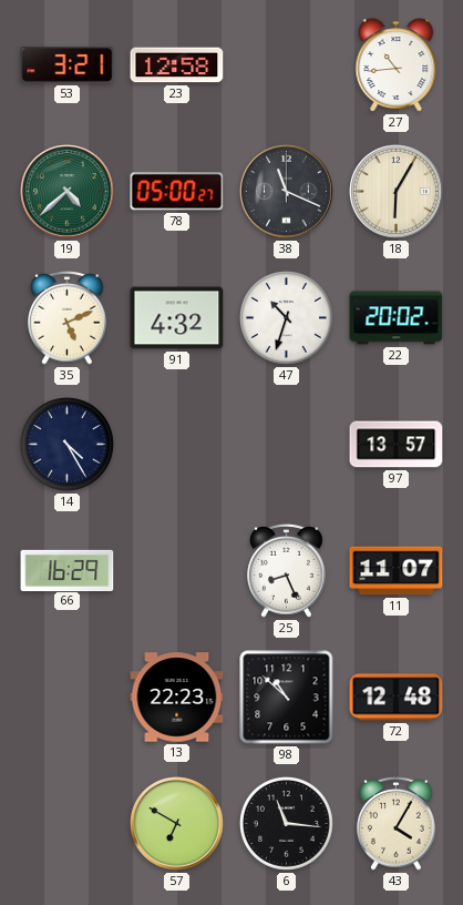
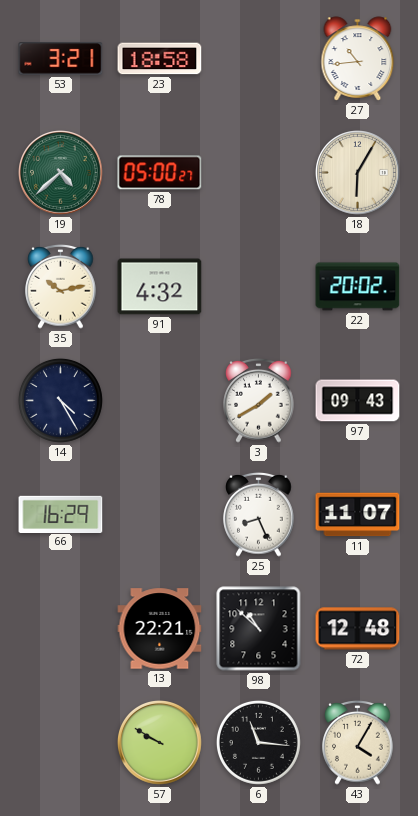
23: 12:58 -> 18:58
38: 11:19 -> none
35: 5:11 -> 10:13
47: 10:33 -> none
3: none -> 1:40
97: 13:57 -> 09:43
13: 22:23 -> 22:21
57: 6:50 -> 9:50
